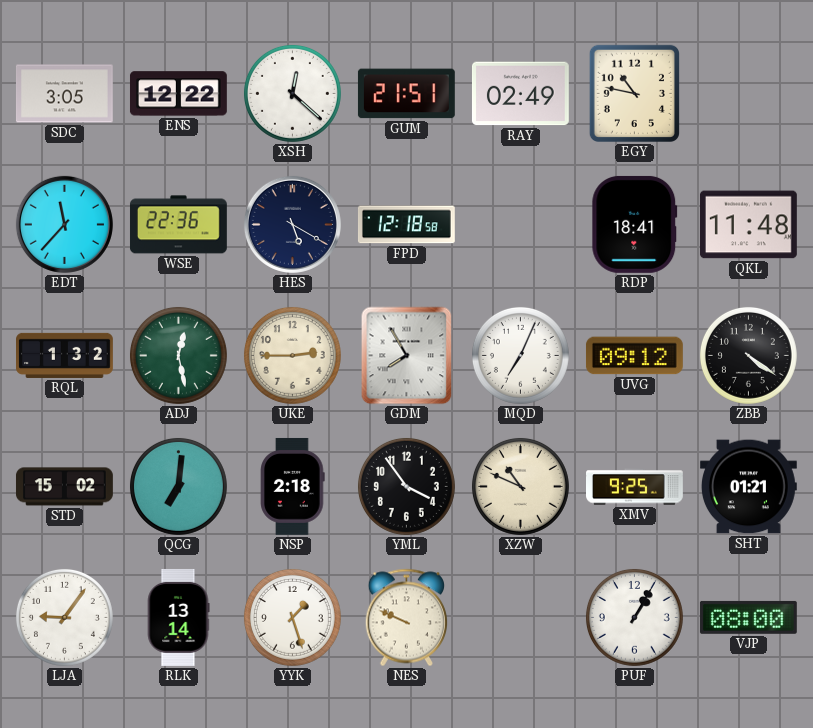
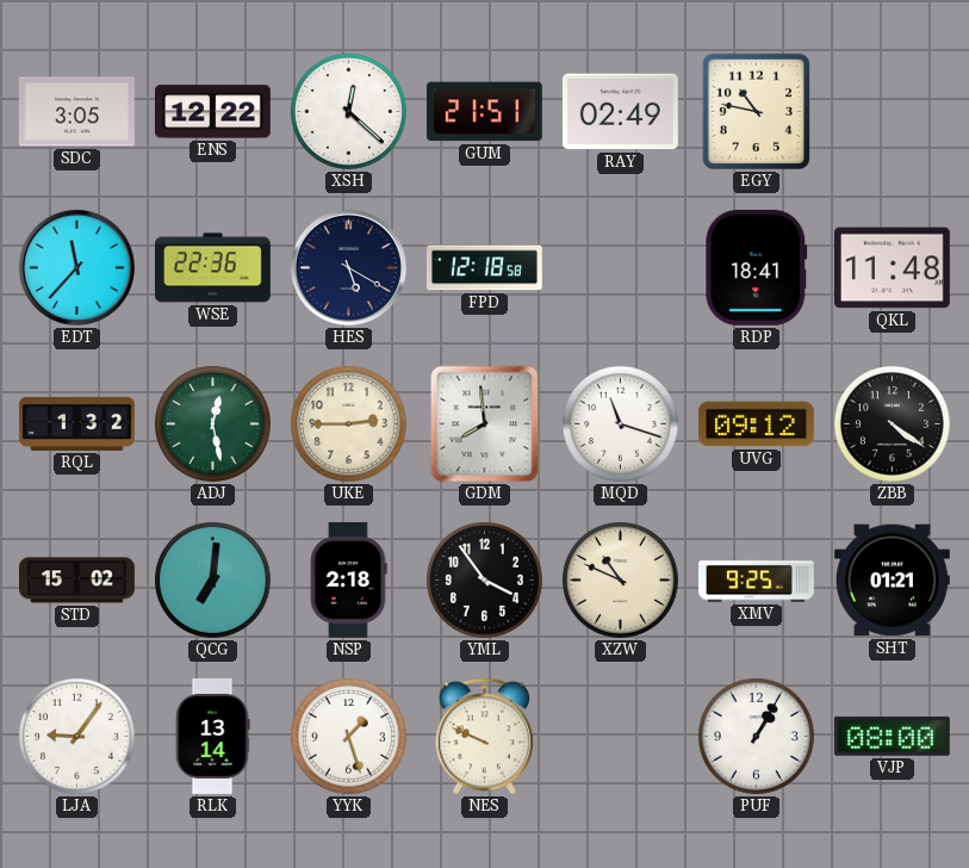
GDM: 7:55 -> 7:59
MQD: 7:04 -> 11:18
